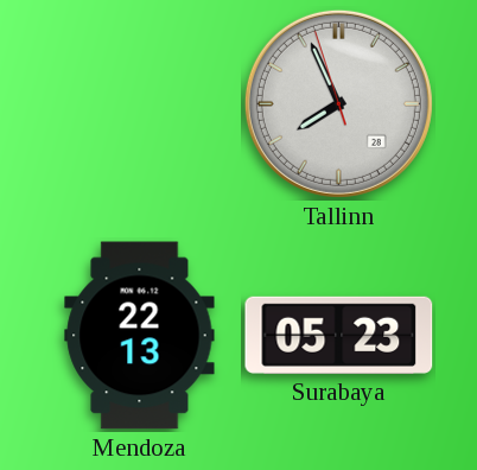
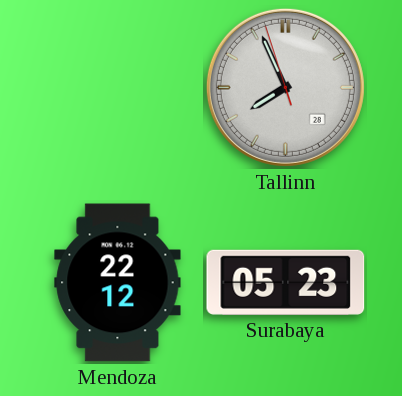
Mendoza: 22:13 -> 22:12
